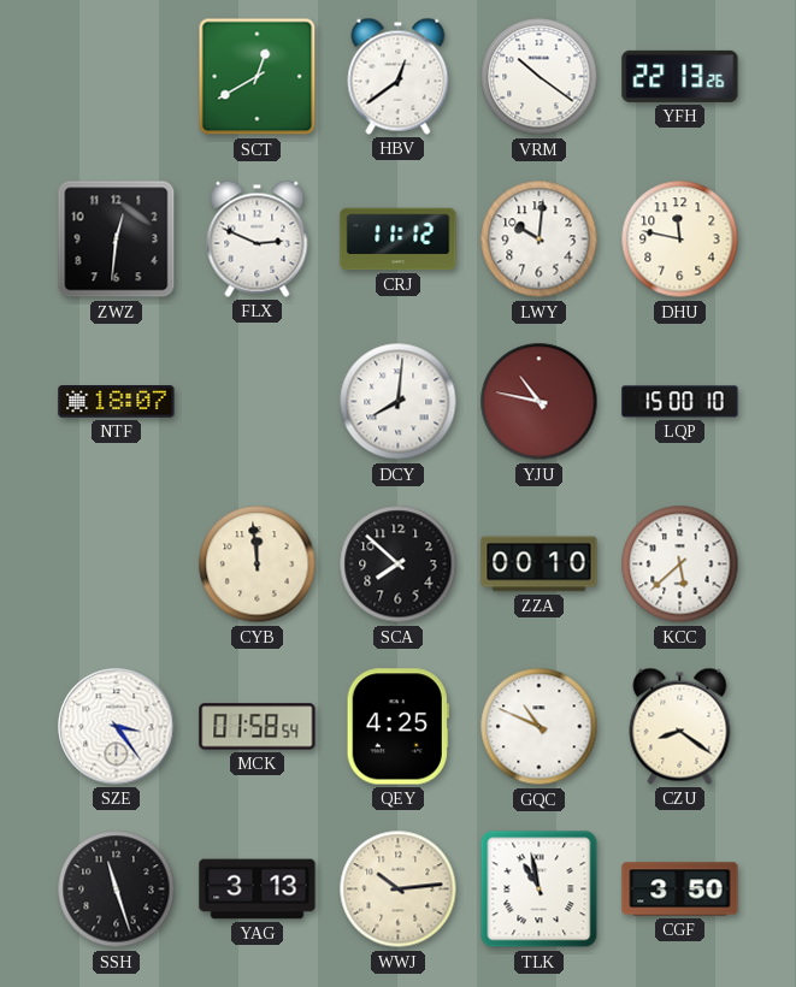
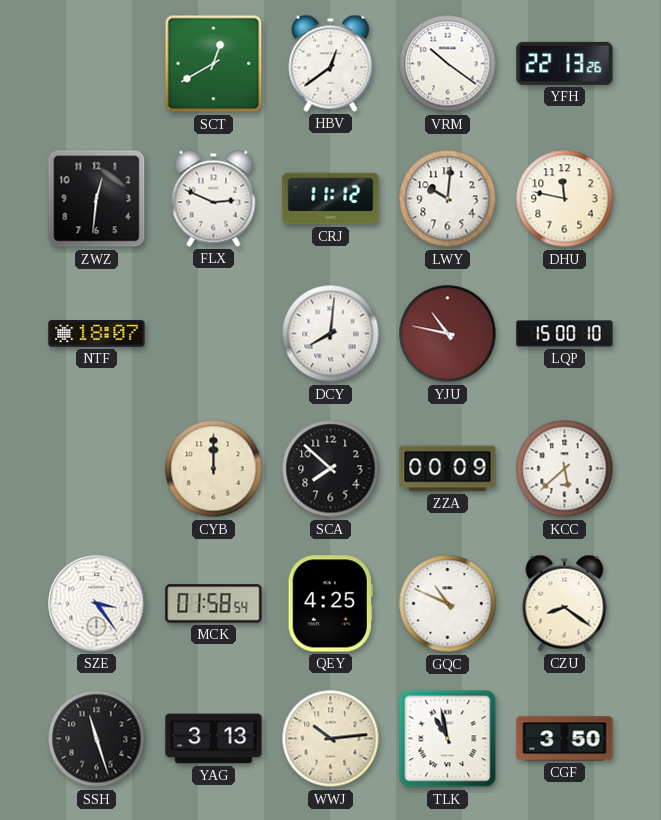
CYB: 11:59 -> 12:00
ZZA: 00:10 -> 00:09
